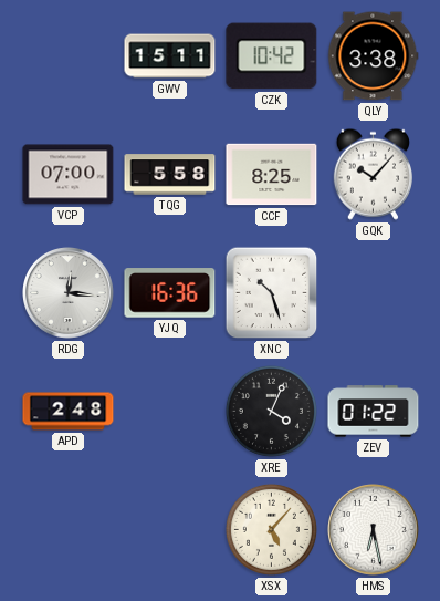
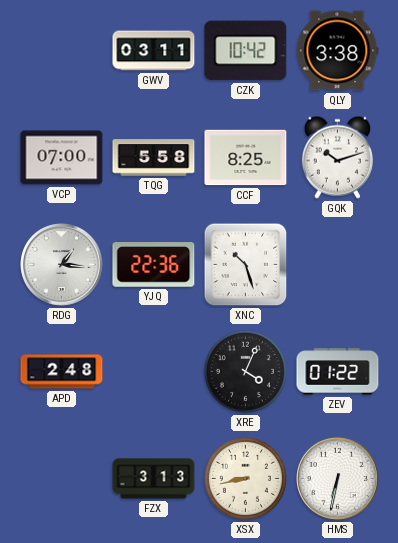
GWV: 15:11 -> 03:11
GQK: 10:07 -> 10:12
RDG: 12:16 -> 1:16
YJQ: 16:36 -> 22:36
FZX: none -> 3:13
XSX: 5:07 -> 8:43
HMS: 6:28 -> 6:32
